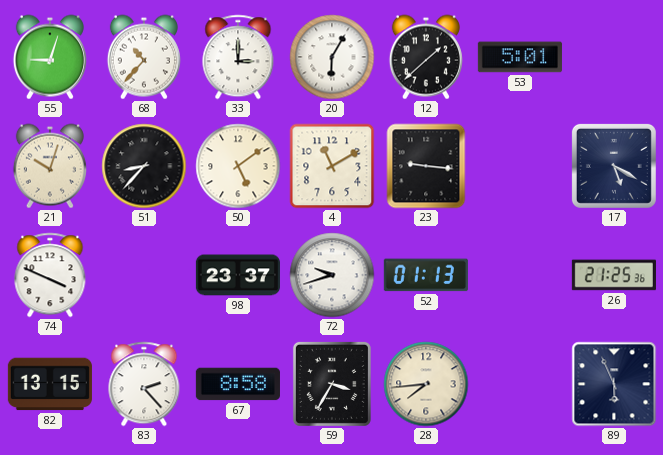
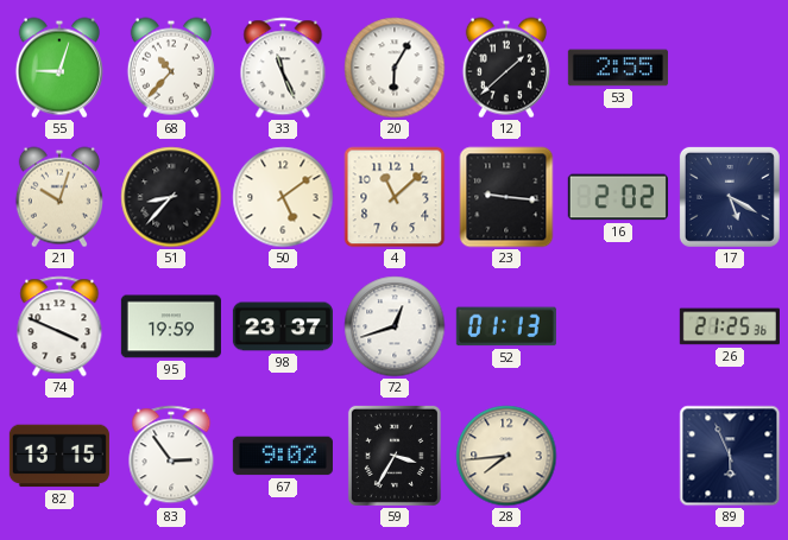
33: 3:00 -> 11:26
53: 5:01 -> 2:55
4: 11:10 -> 11:08
16: none -> 2:02
95: none -> 19:59
72: 9:42 -> 12:42
83: 2:23 -> 2:54
67: 8:58 -> 9:02
